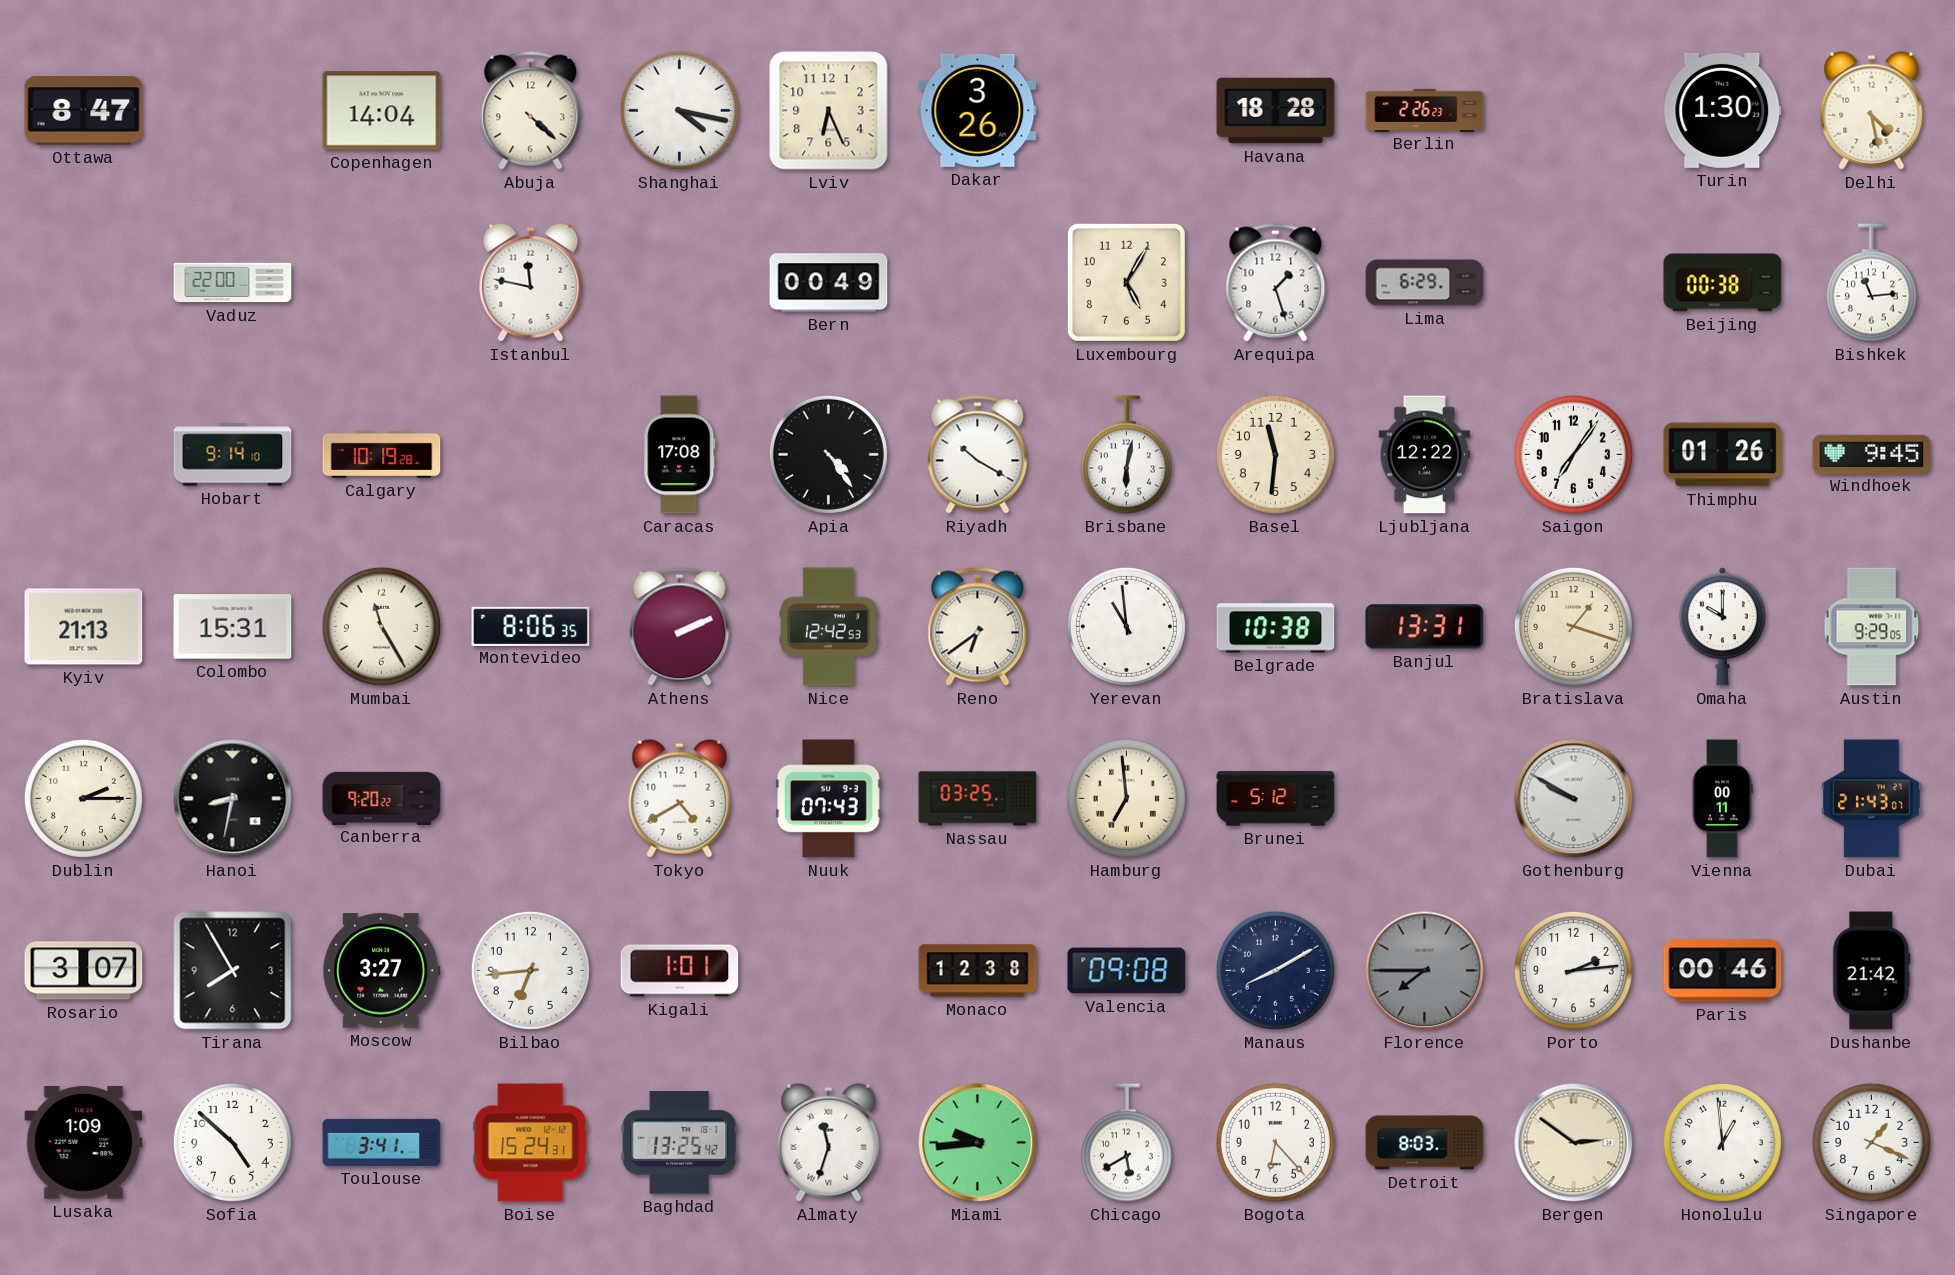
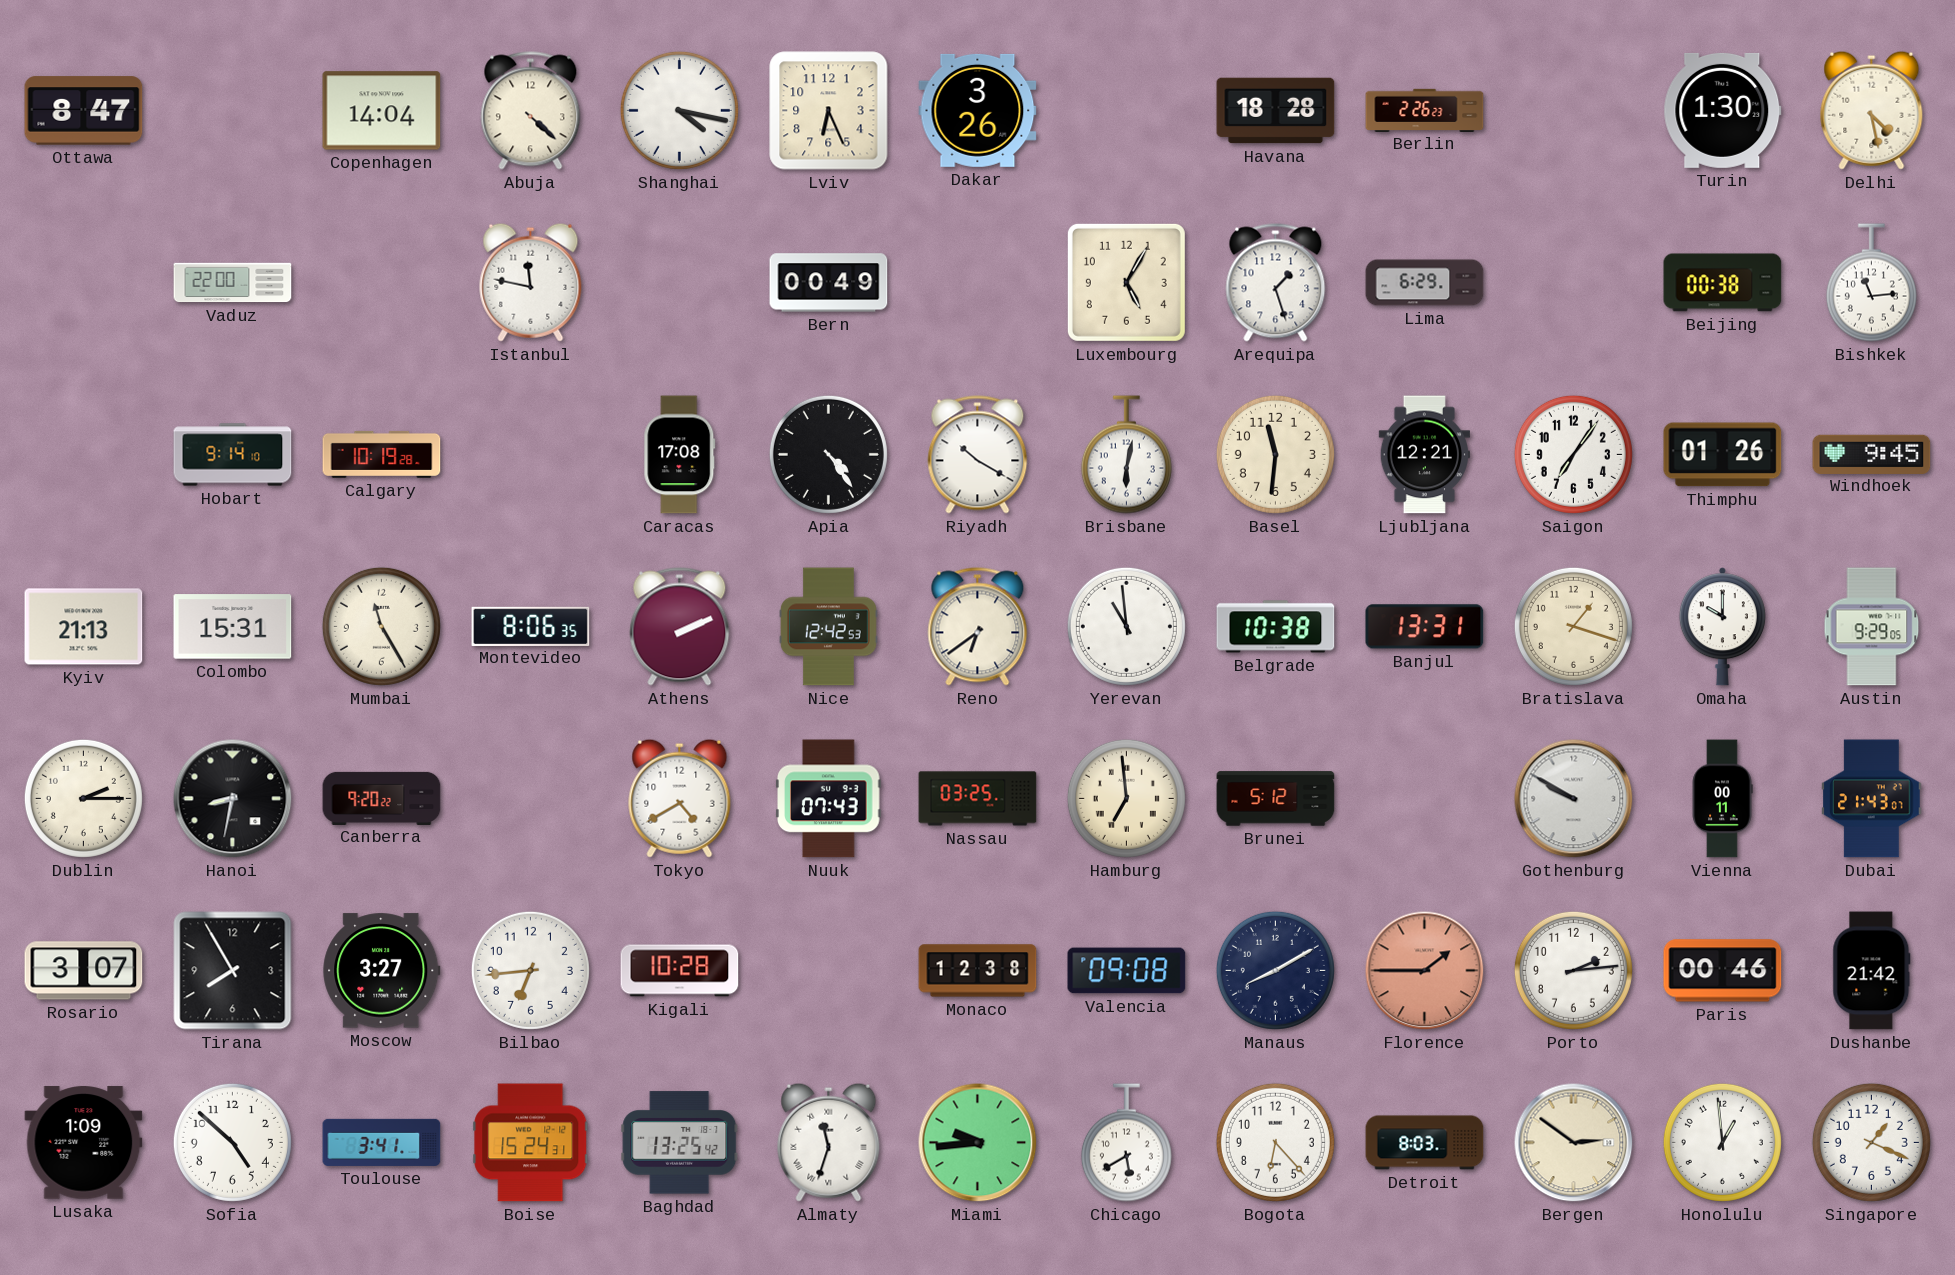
Ljubljana: 12:22 -> 12:21
Kigali: 1:01 -> 10:28
Florence: 7:45 -> 1:45
Florence dial: grey -> salmon
